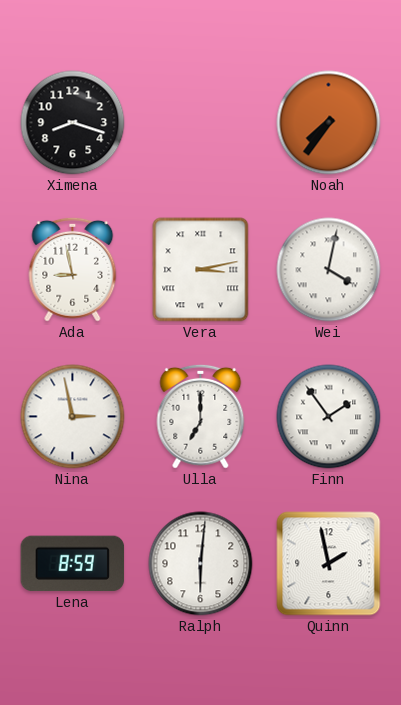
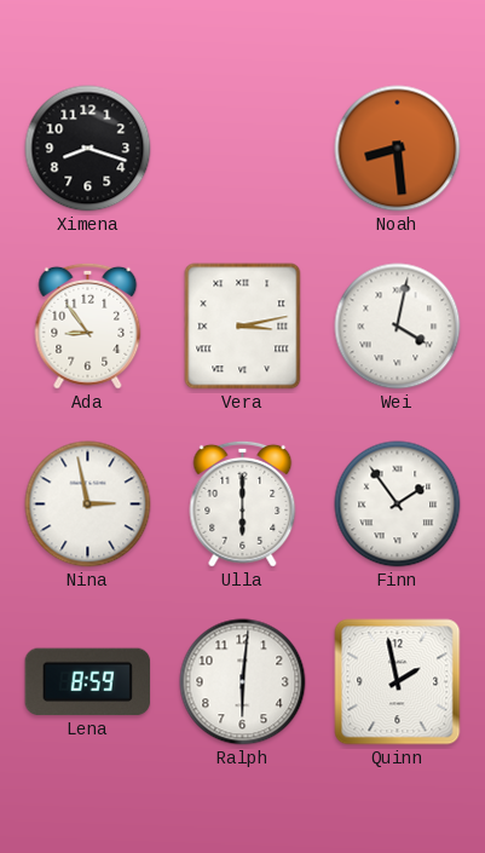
Noah: 7:36 -> 8:29
Ada: 8:58 -> 8:54
Ulla: 7:00 -> 6:00
